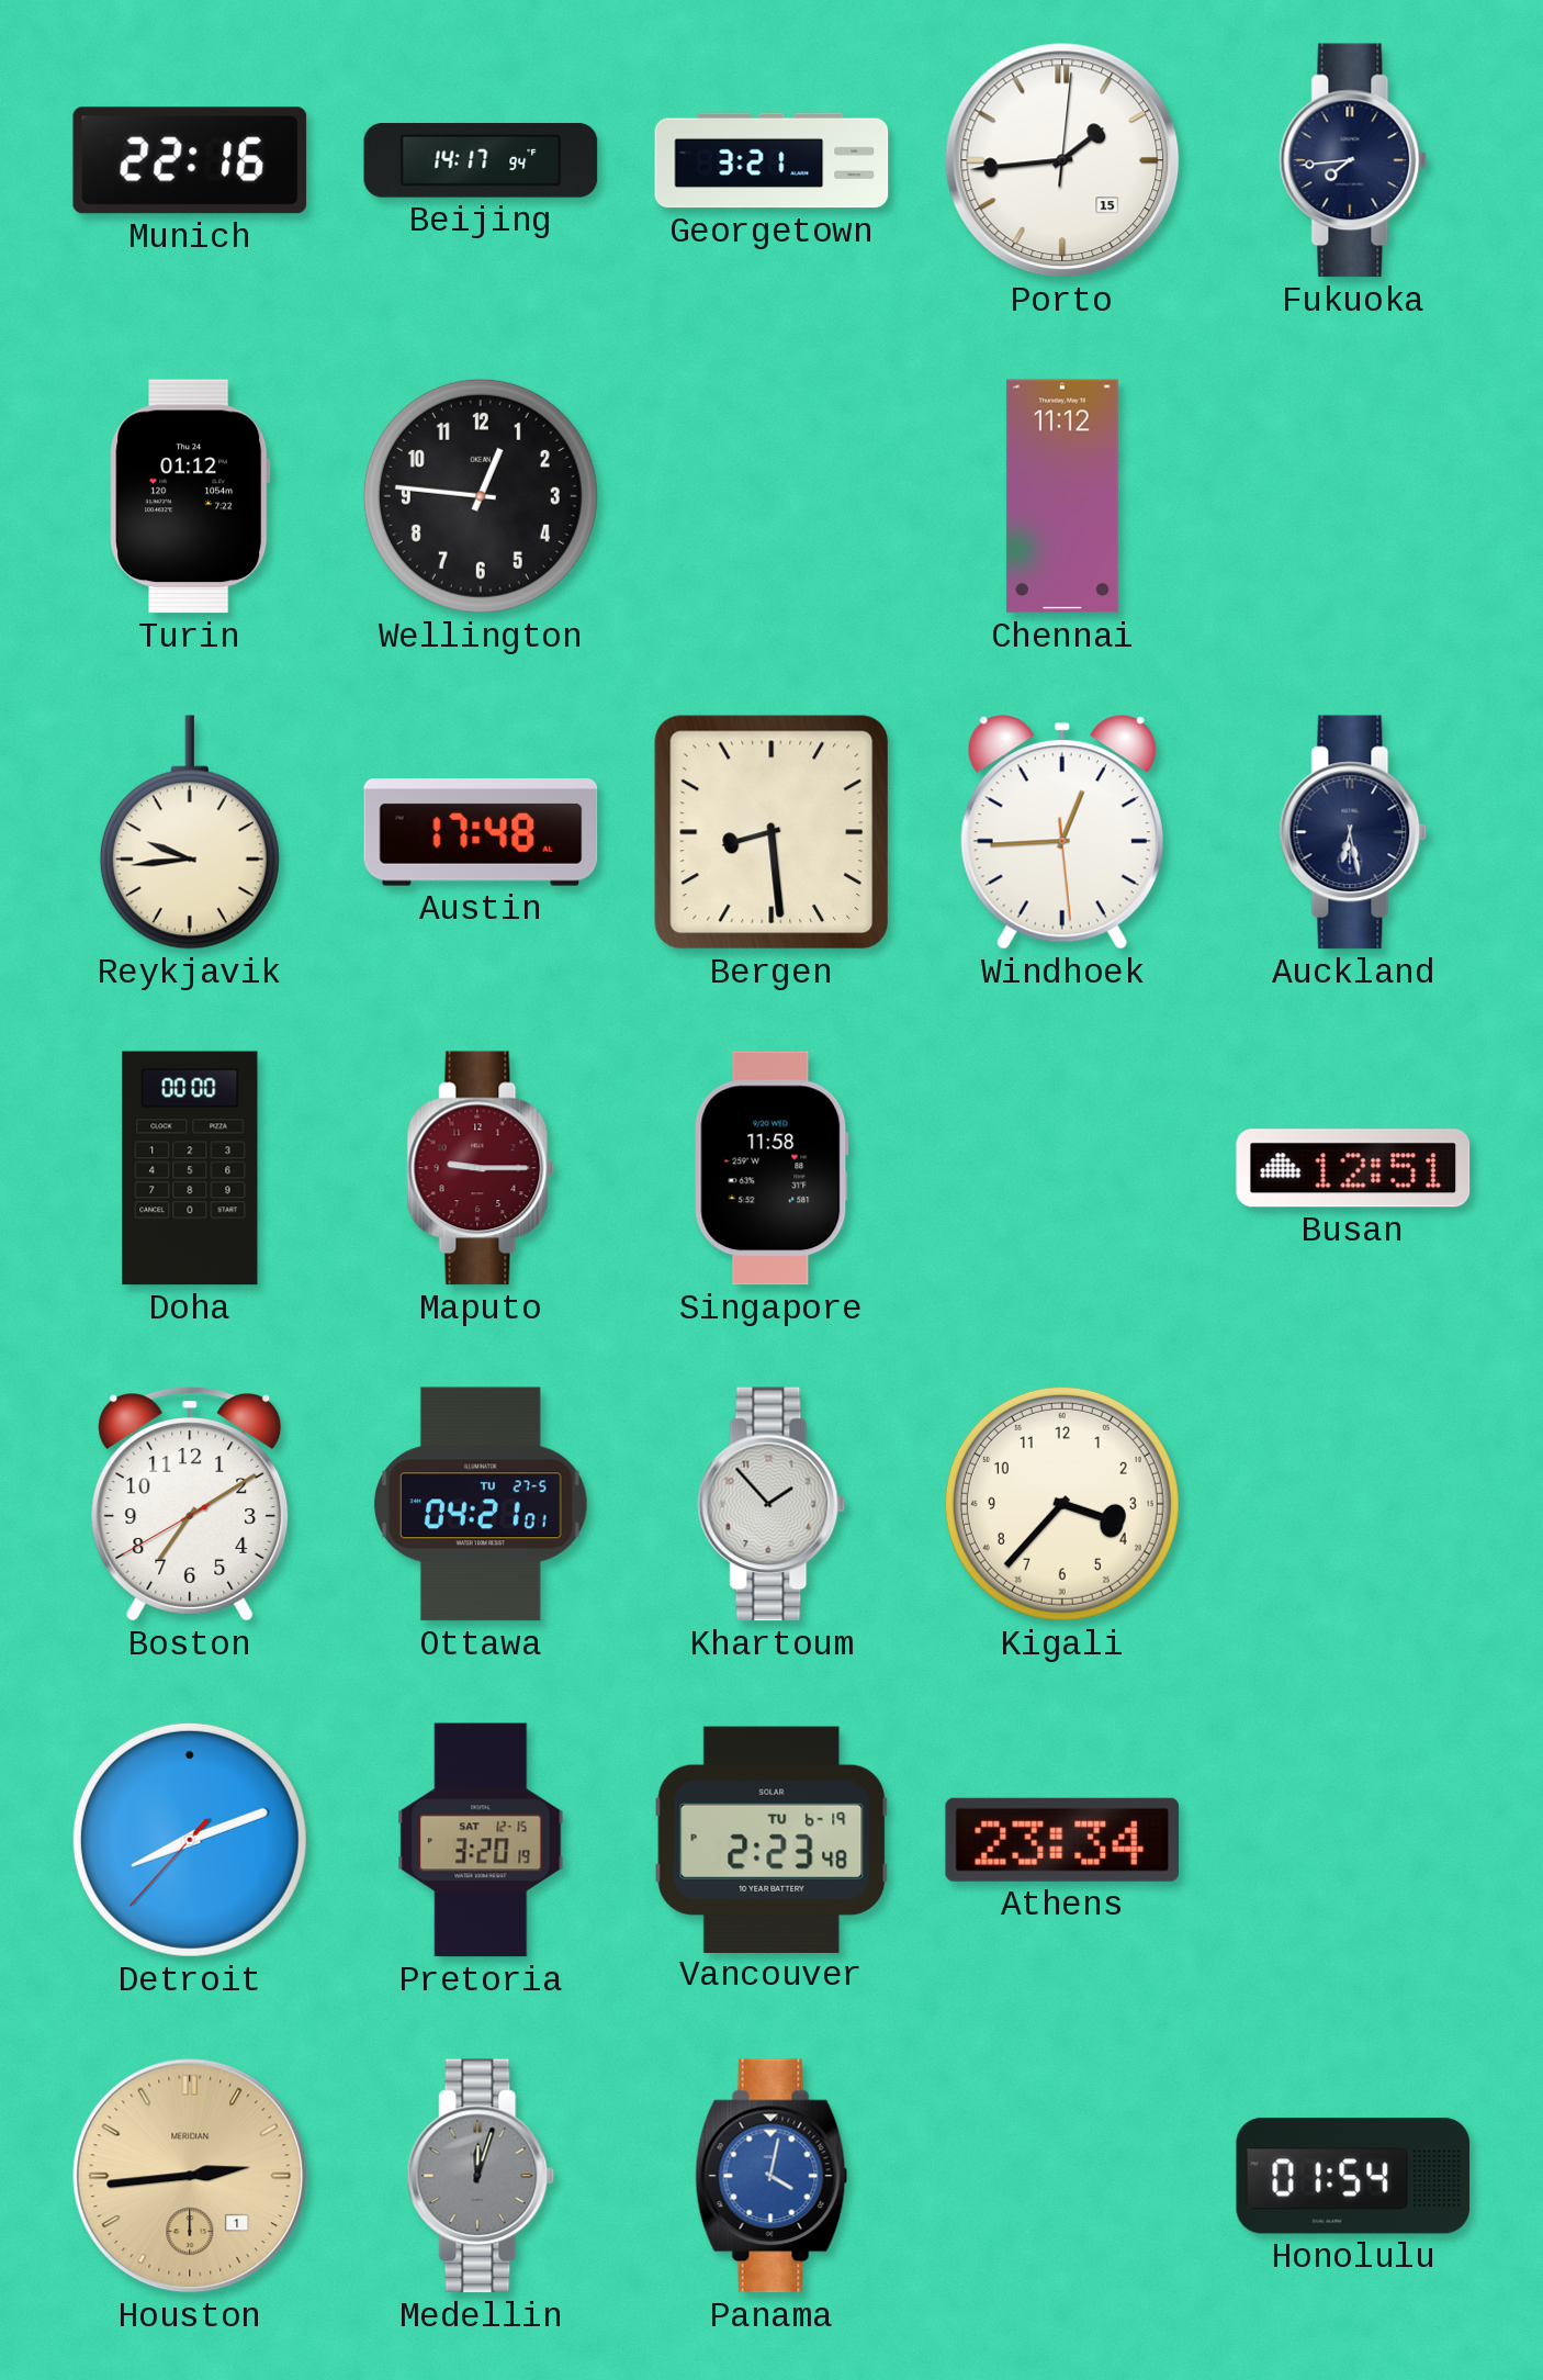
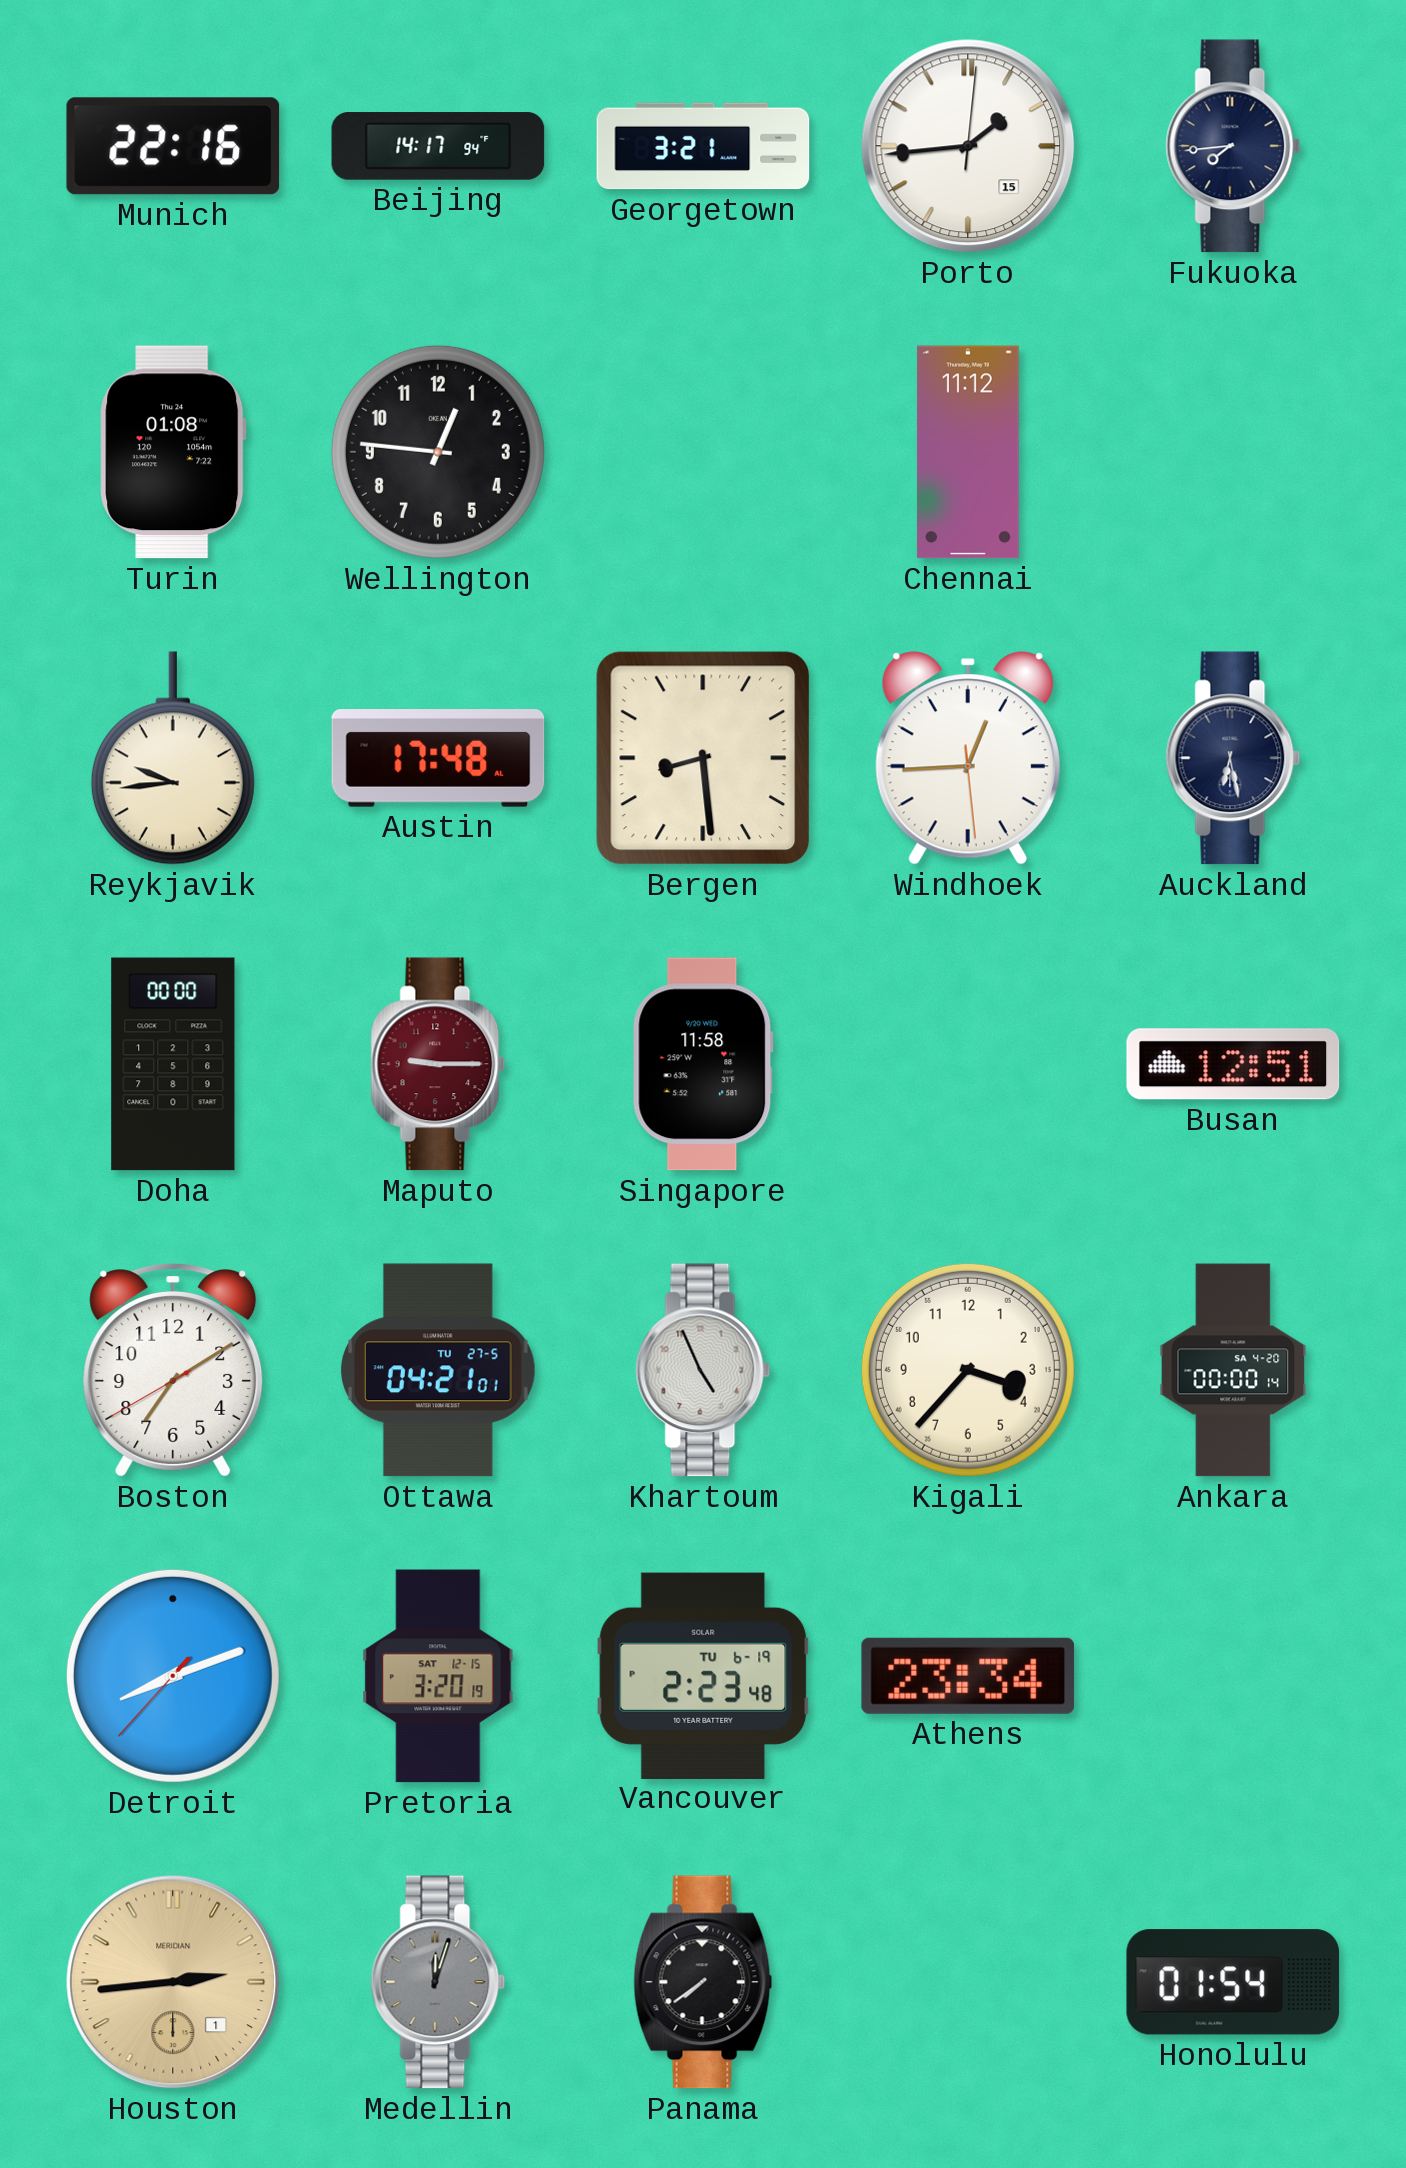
Turin: 01:12 -> 01:08
Khartoum: 1:53 -> 4:56
Ankara: none -> 00:00
Panama: 4:02 -> 7:39
Panama dial: blue -> black
